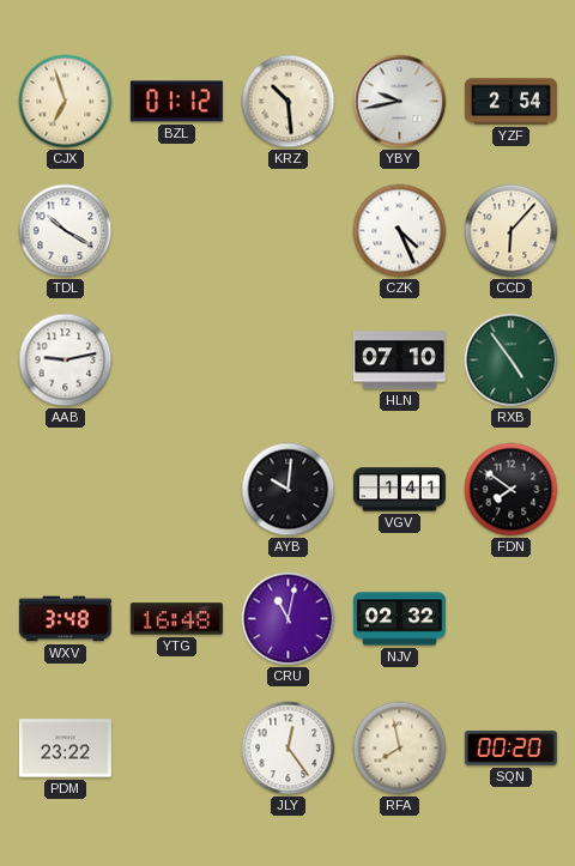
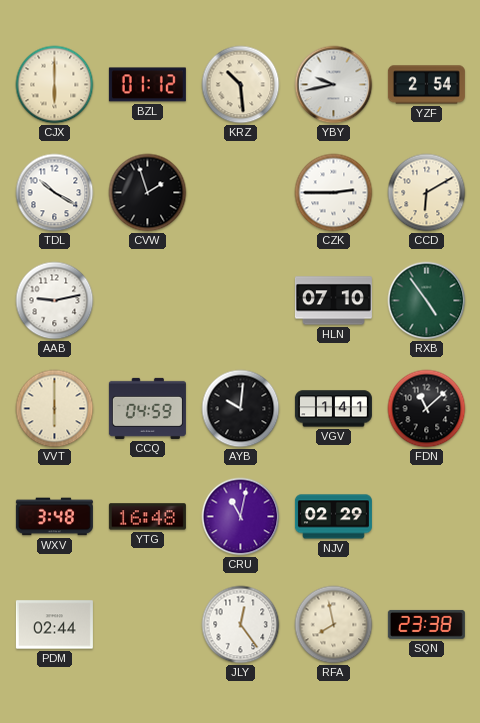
CJX: 6:57 -> 6:00
CVW: none -> 1:57
CZK: 4:26 -> 2:45
CCD: 6:07 -> 6:10
VVT: none -> 6:00
CCQ: none -> 04:59
FDN: 7:51 -> 11:08
NJV: 02:32 -> 02:29
PDM: 23:22 -> 02:44
SQN: 00:20 -> 23:38
